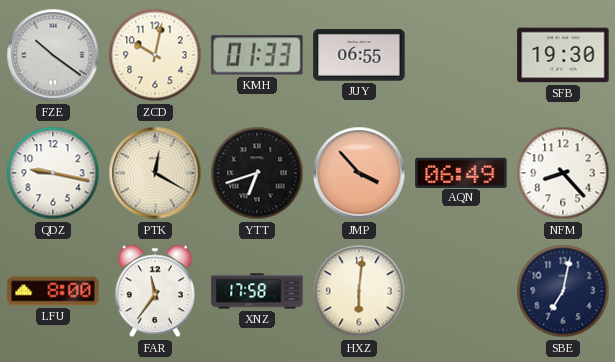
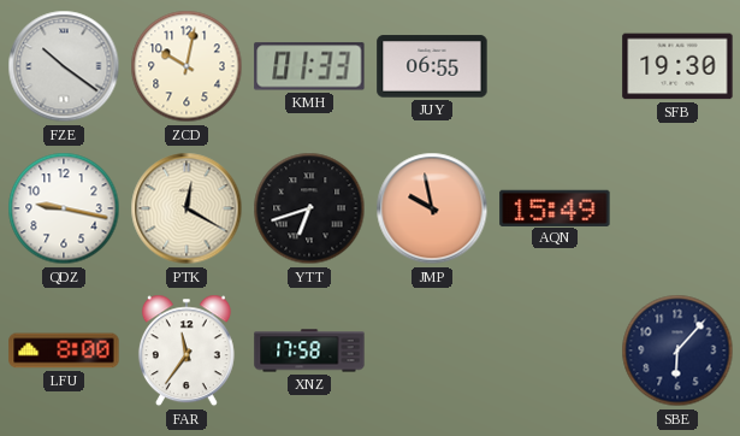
JMP: 3:53 -> 9:58
AQN: 06:49 -> 15:49
NFM: 8:23 -> none
HXZ: 6:01 -> none
SBE: 7:02 -> 6:07
